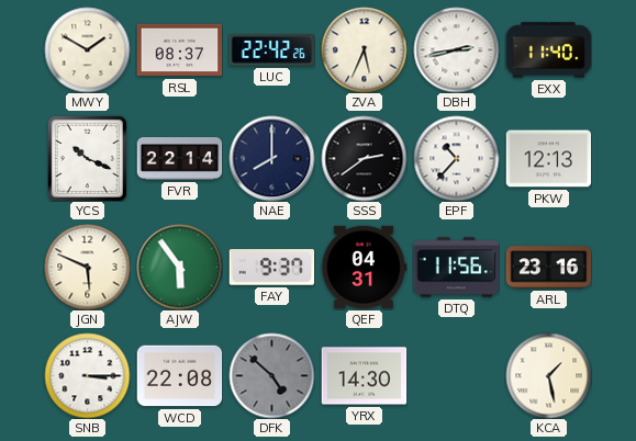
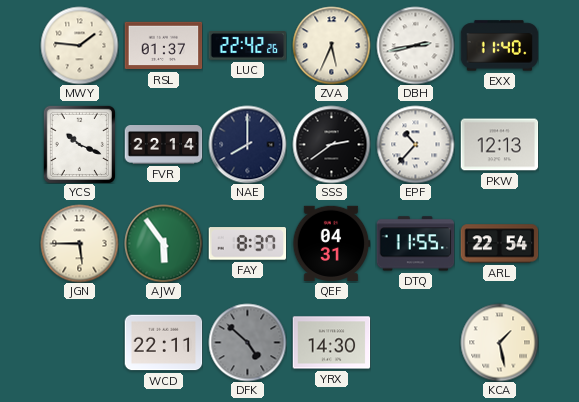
MWY: 1:50 -> 1:46
RSL: 08:37 -> 01:37
JGN: 5:49 -> 5:45
FAY: 9:37 -> 8:37
DTQ: 11:56 -> 11:55
ARL: 23:16 -> 22:54
SNB: 3:15 -> none
WCD: 22:08 -> 22:11
